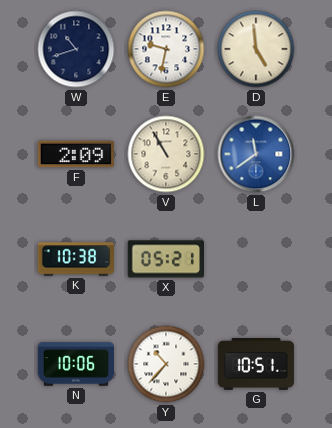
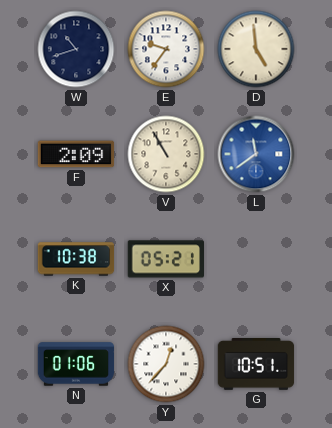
E: 9:32 -> 9:36
N: 10:06 -> 01:06
Y: 10:37 -> 12:37
